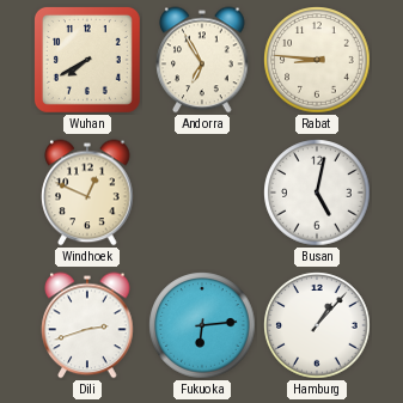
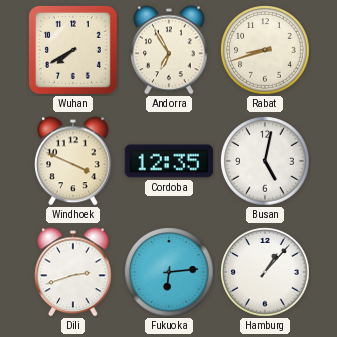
Rabat: 8:46 -> 8:42
Windhoek: 12:49 -> 3:49
Cordoba: none -> 12:35
